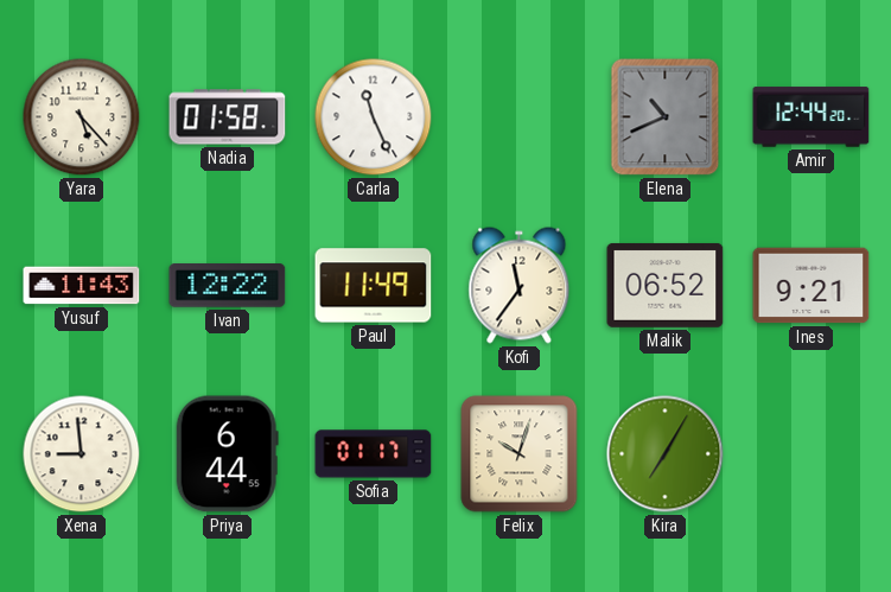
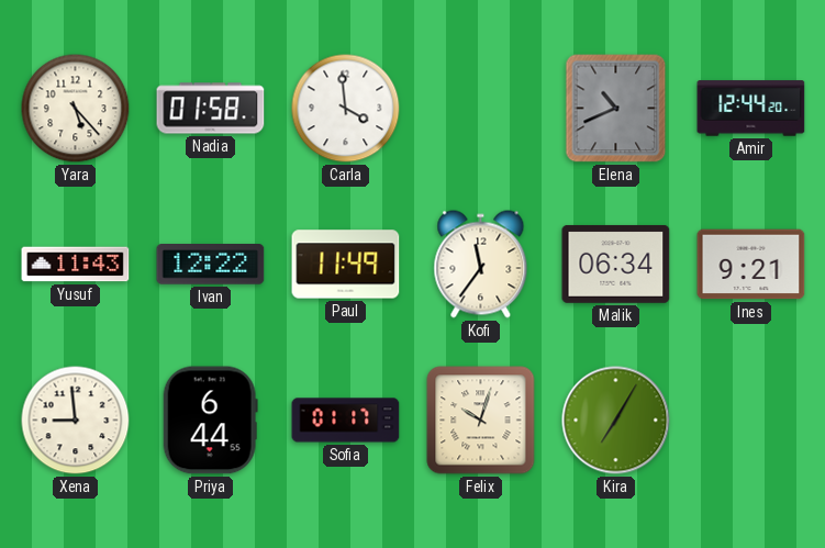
Carla: 11:26 -> 3:59
Malik: 06:52 -> 06:34
